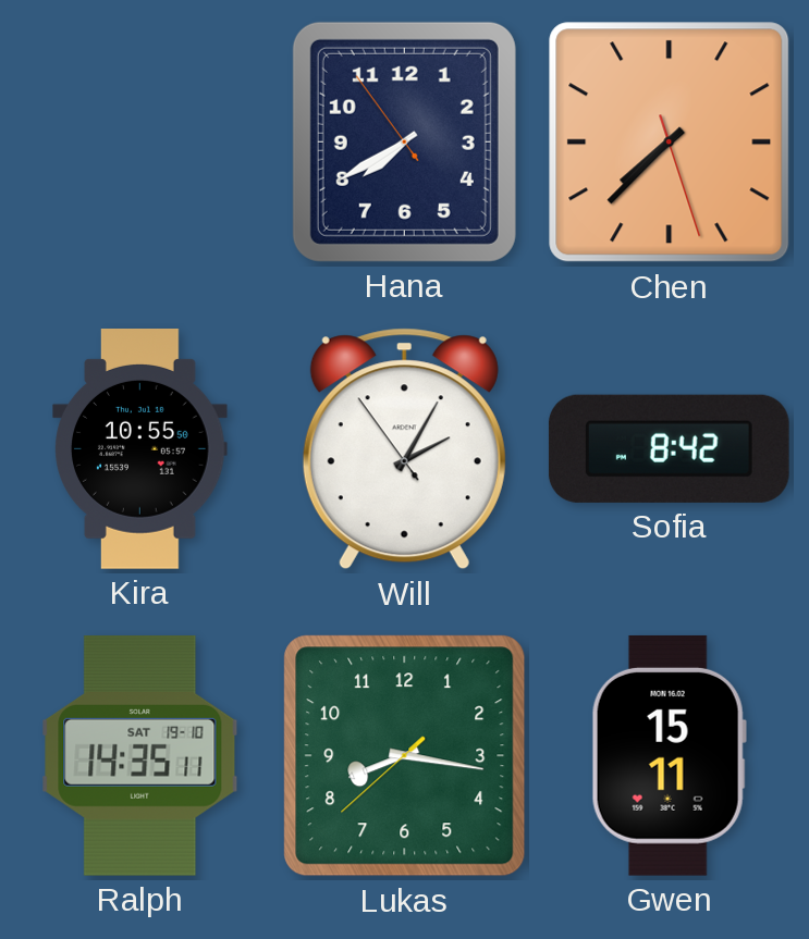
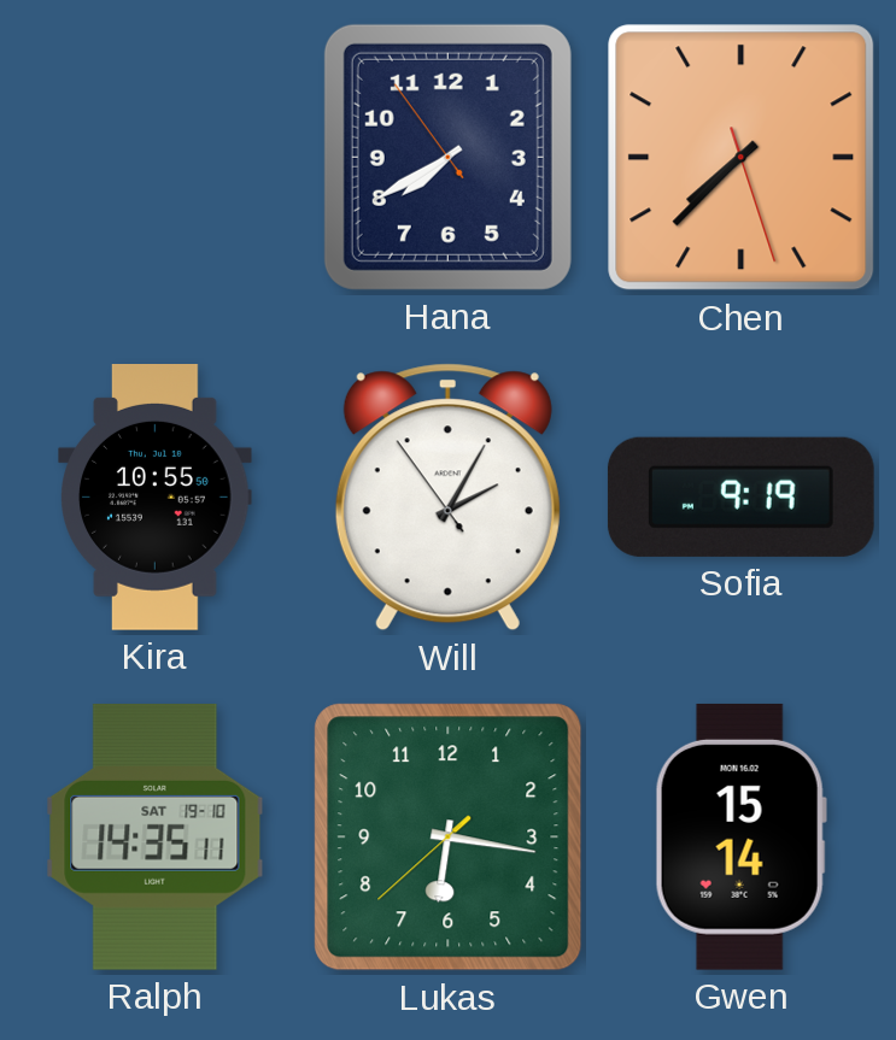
Sofia: 8:42 -> 9:19
Lukas: 8:16 -> 6:16
Gwen: 15:11 -> 15:14
